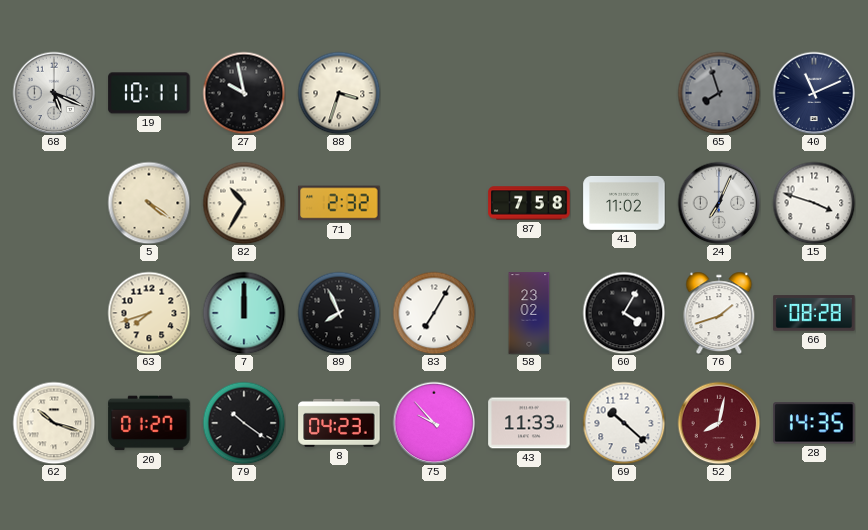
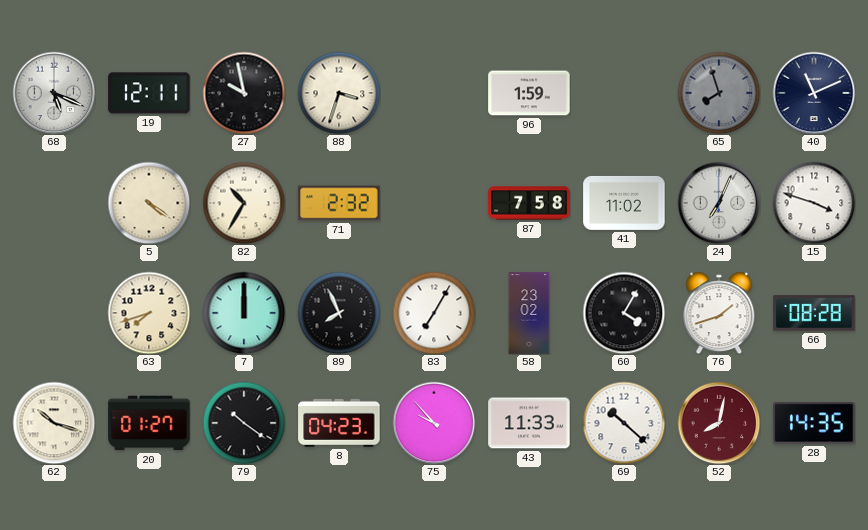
19: 10:11 -> 12:11
96: none -> 1:59
